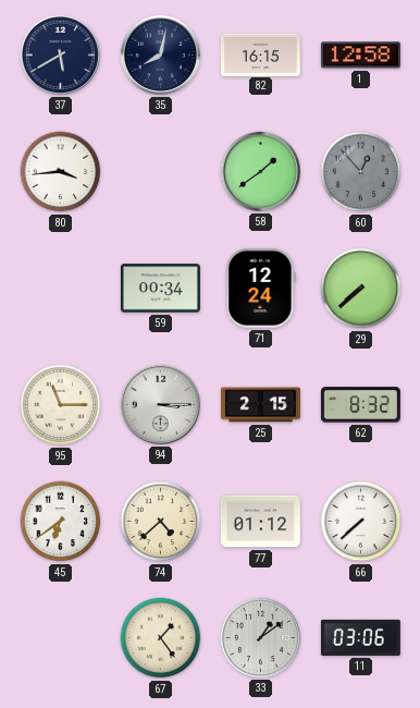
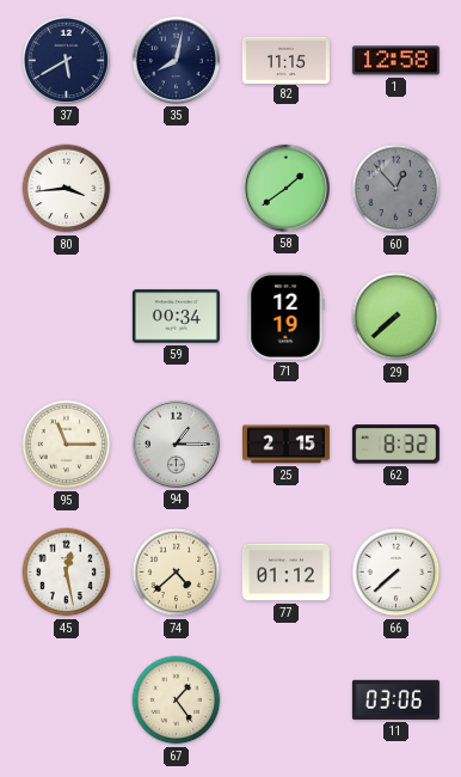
82: 16:15 -> 11:15
71: 12:24 -> 12:19
94: 3:15 -> 1:15
45: 6:39 -> 12:28
33: 1:09 -> none
